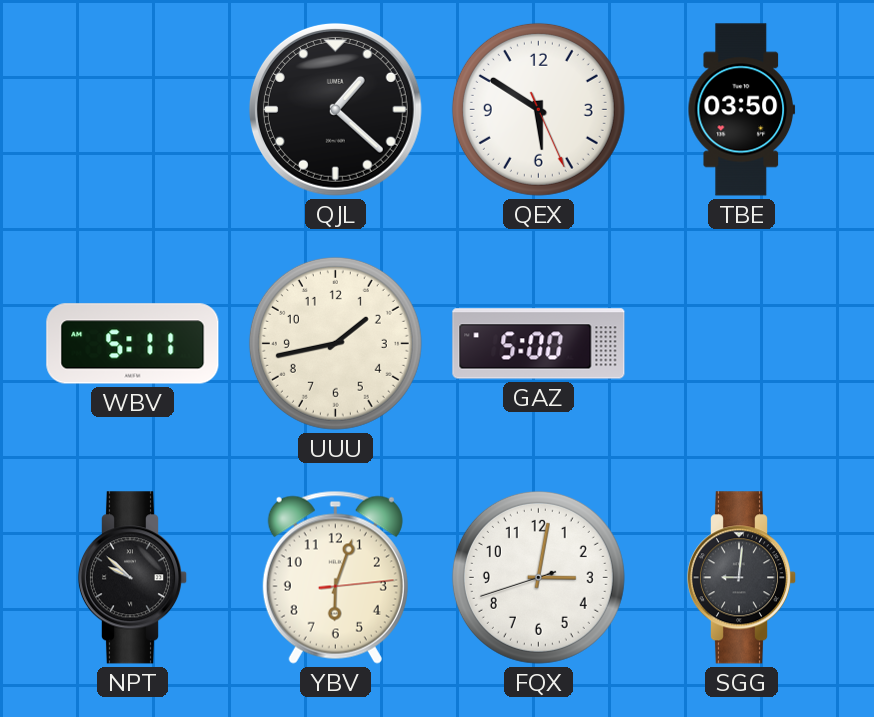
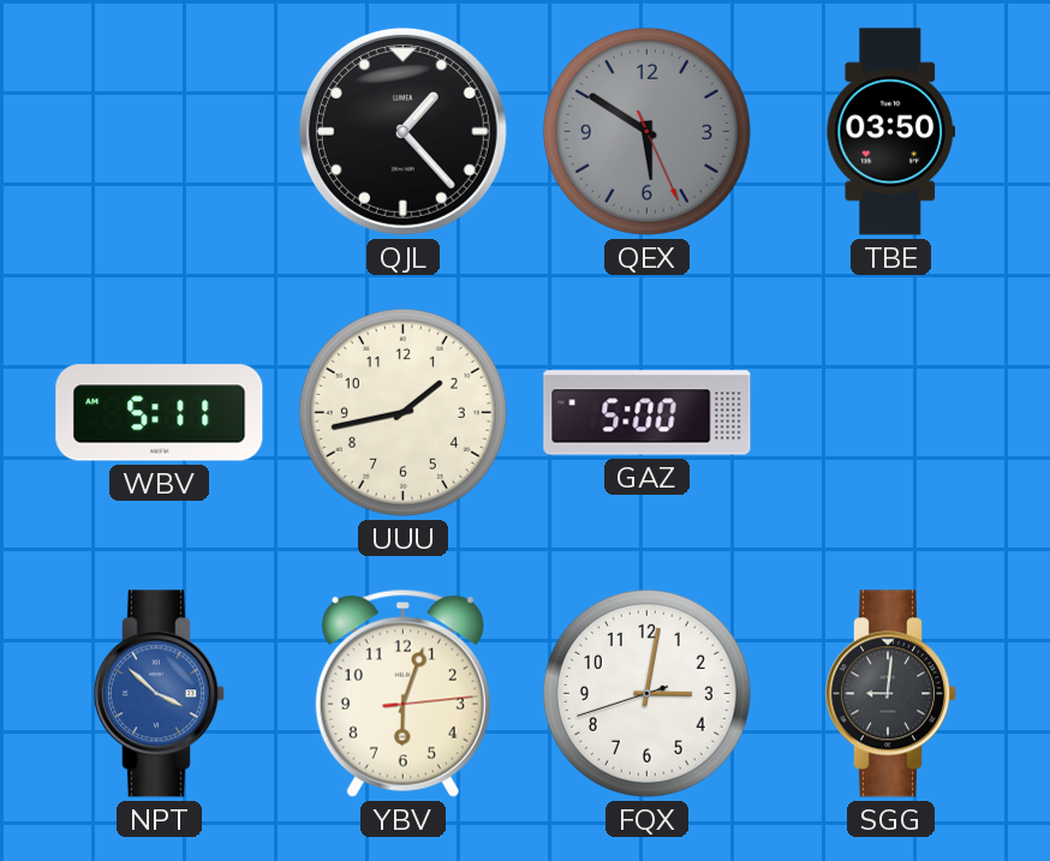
QJL: 1:22 -> 1:23
QEX dial: white -> grey
NPT: 9:52 -> 3:52
NPT dial: black -> blue
